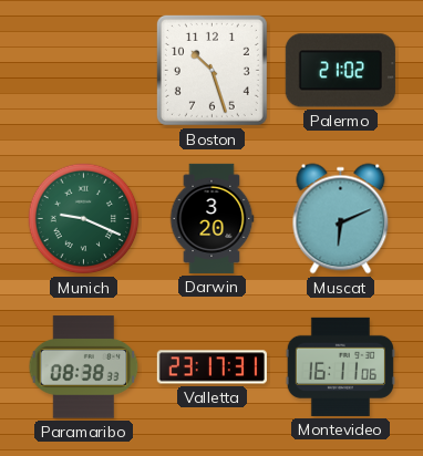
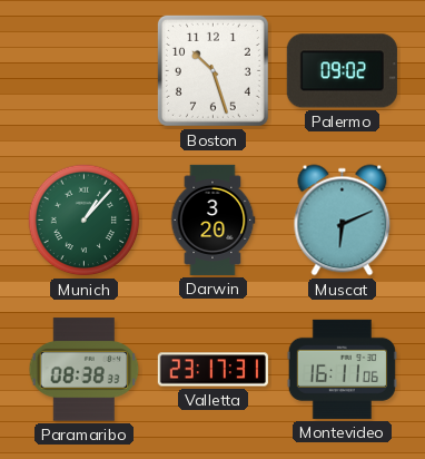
Palermo: 21:02 -> 09:02
Munich: 9:19 -> 1:07
